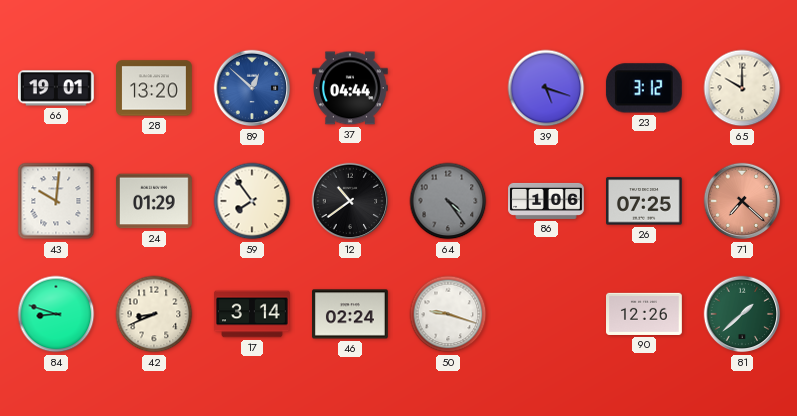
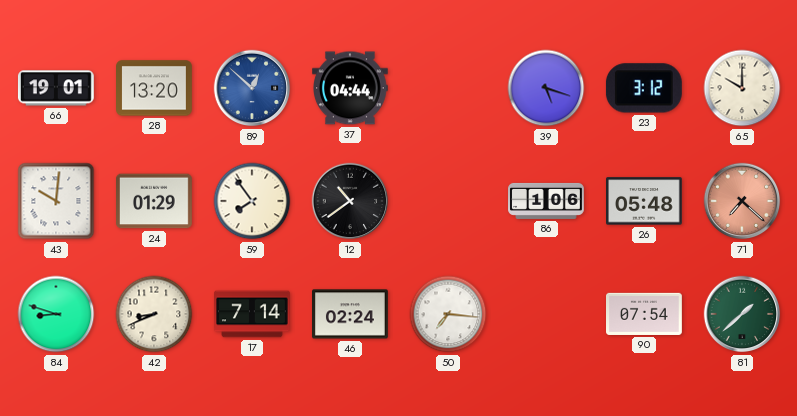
64: 4:24 -> none
26: 07:25 -> 05:48
17: 3:14 -> 7:14
50: 9:18 -> 7:16
90: 12:26 -> 07:54
